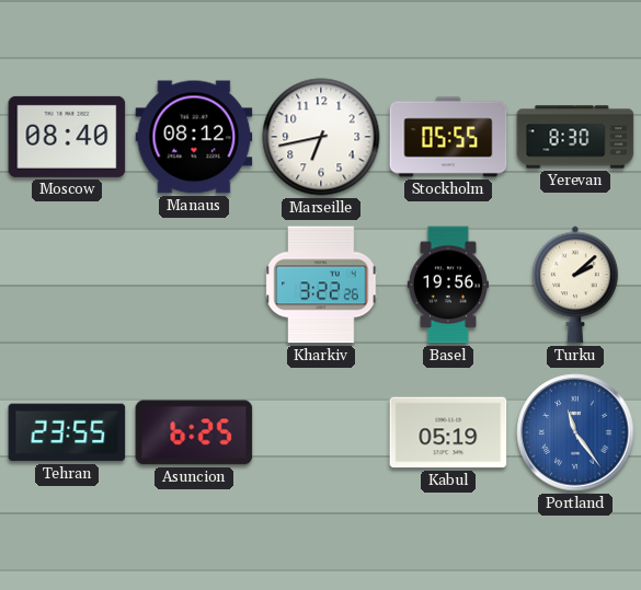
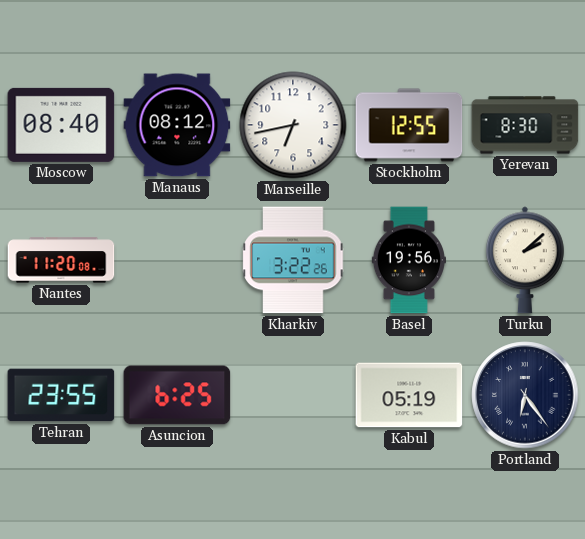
Stockholm: 05:55 -> 12:55
Nantes: none -> 11:20
Portland: 11:24 -> 6:24
Portland dial: blue -> navy
